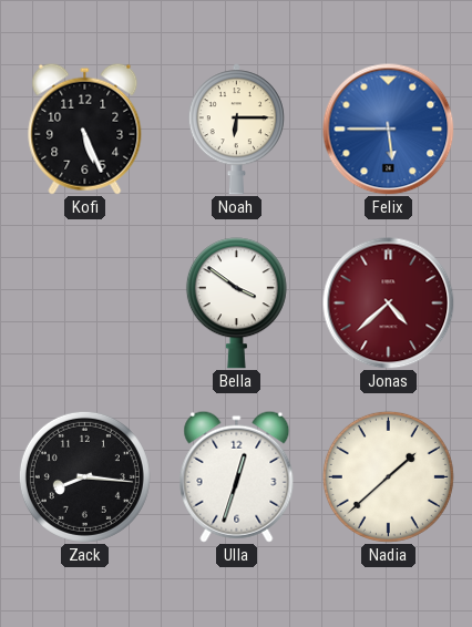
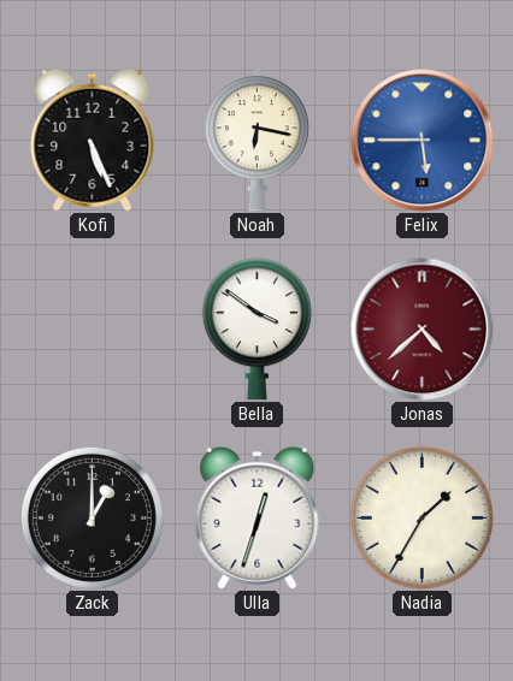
Noah: 6:15 -> 6:17
Zack: 8:16 -> 1:00
Nadia: 1:38 -> 1:35
